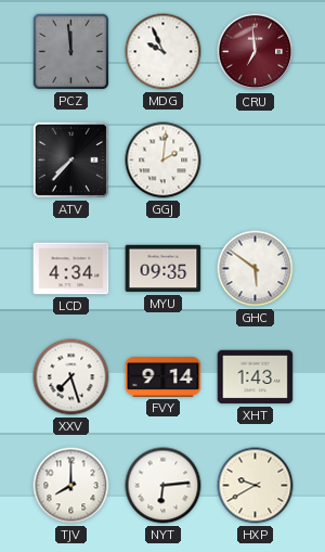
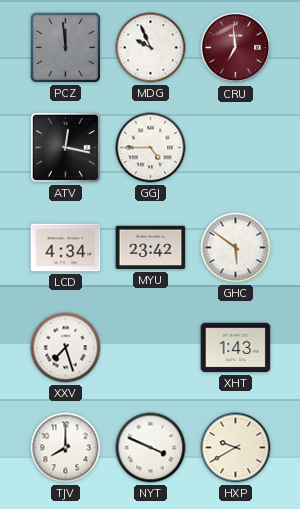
ATV: 7:37 -> 12:17
GGJ: 2:01 -> 4:45
MYU: 09:35 -> 23:42
FVY: 9:14 -> none
NYT: 6:14 -> 3:49
